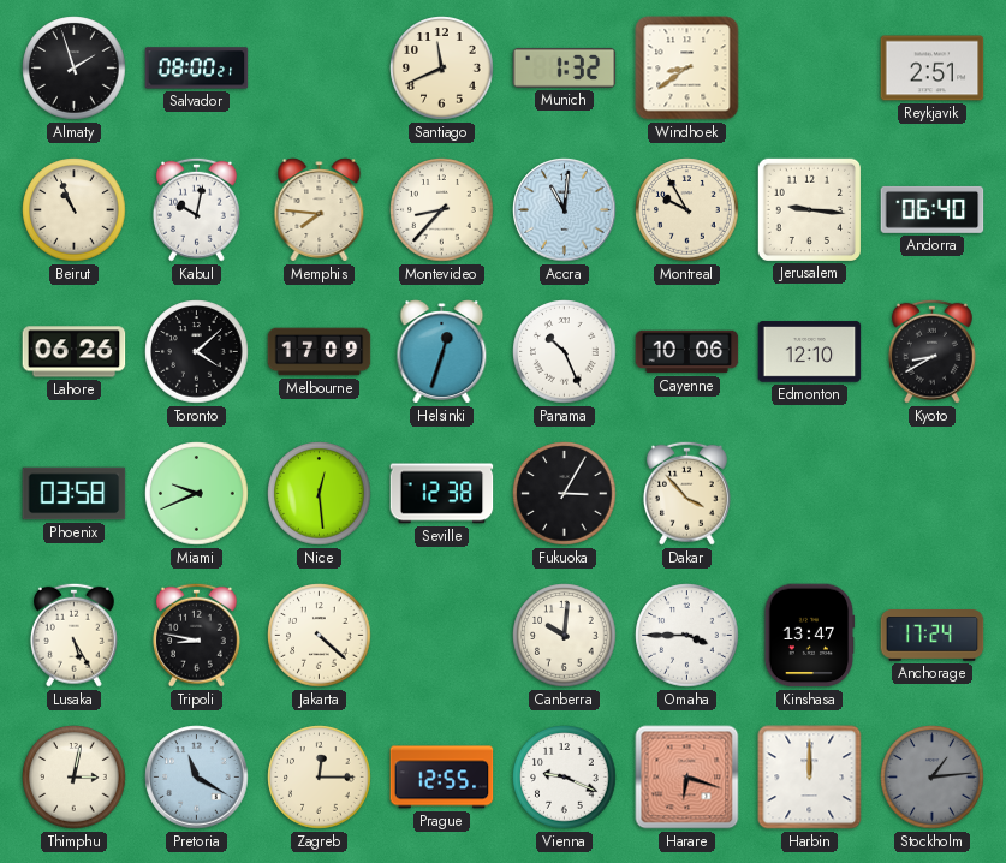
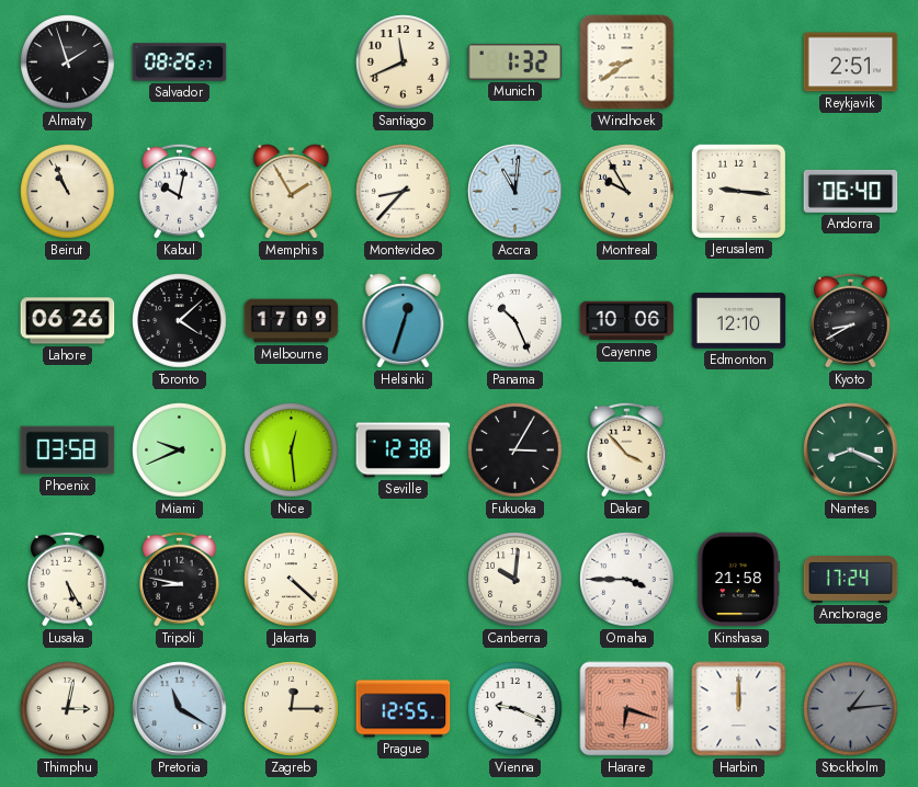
Salvador: 08:00 -> 08:26
Memphis: 7:46 -> 1:55
Nantes: none -> 8:19
Kinshasa: 13:47 -> 21:58
